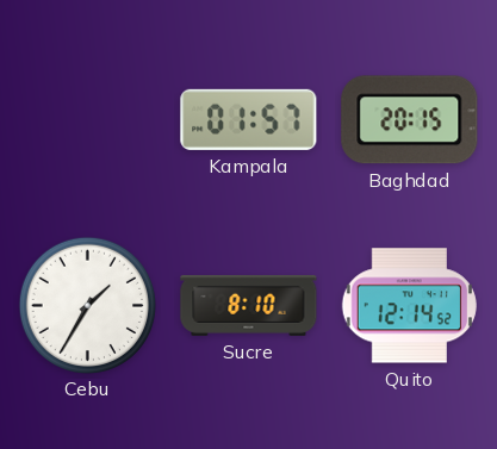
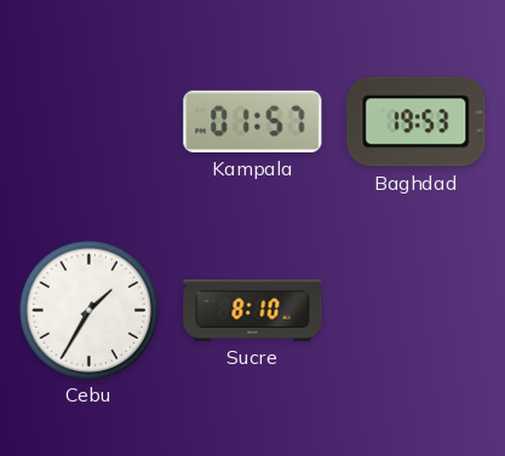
Baghdad: 20:15 -> 19:53
Quito: 12:14 -> none
